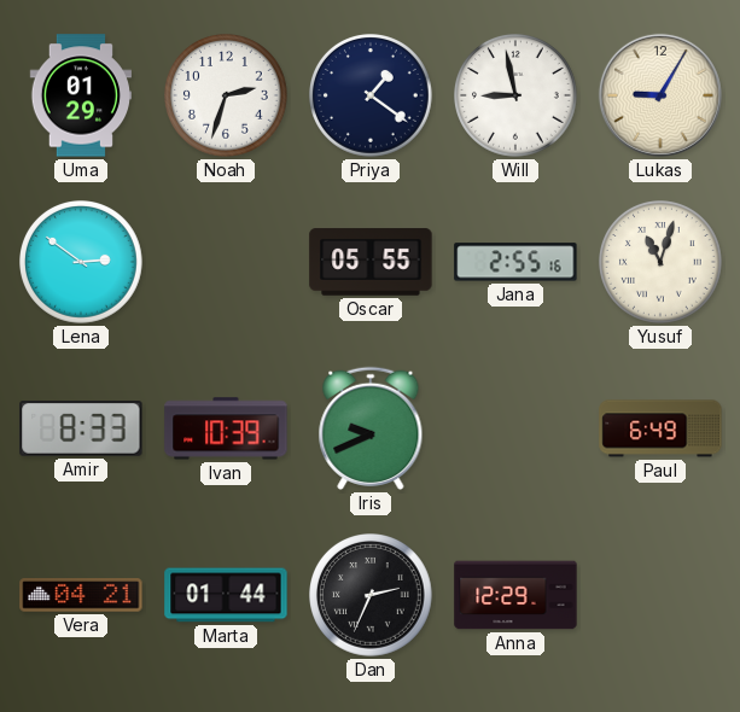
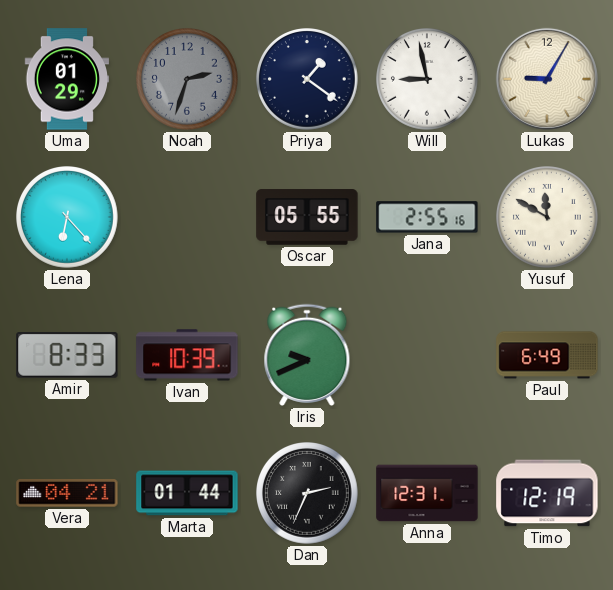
Noah dial: white -> grey
Lena: 2:51 -> 6:23
Yusuf: 11:03 -> 11:50
Anna: 12:29 -> 12:31
Timo: none -> 12:19
